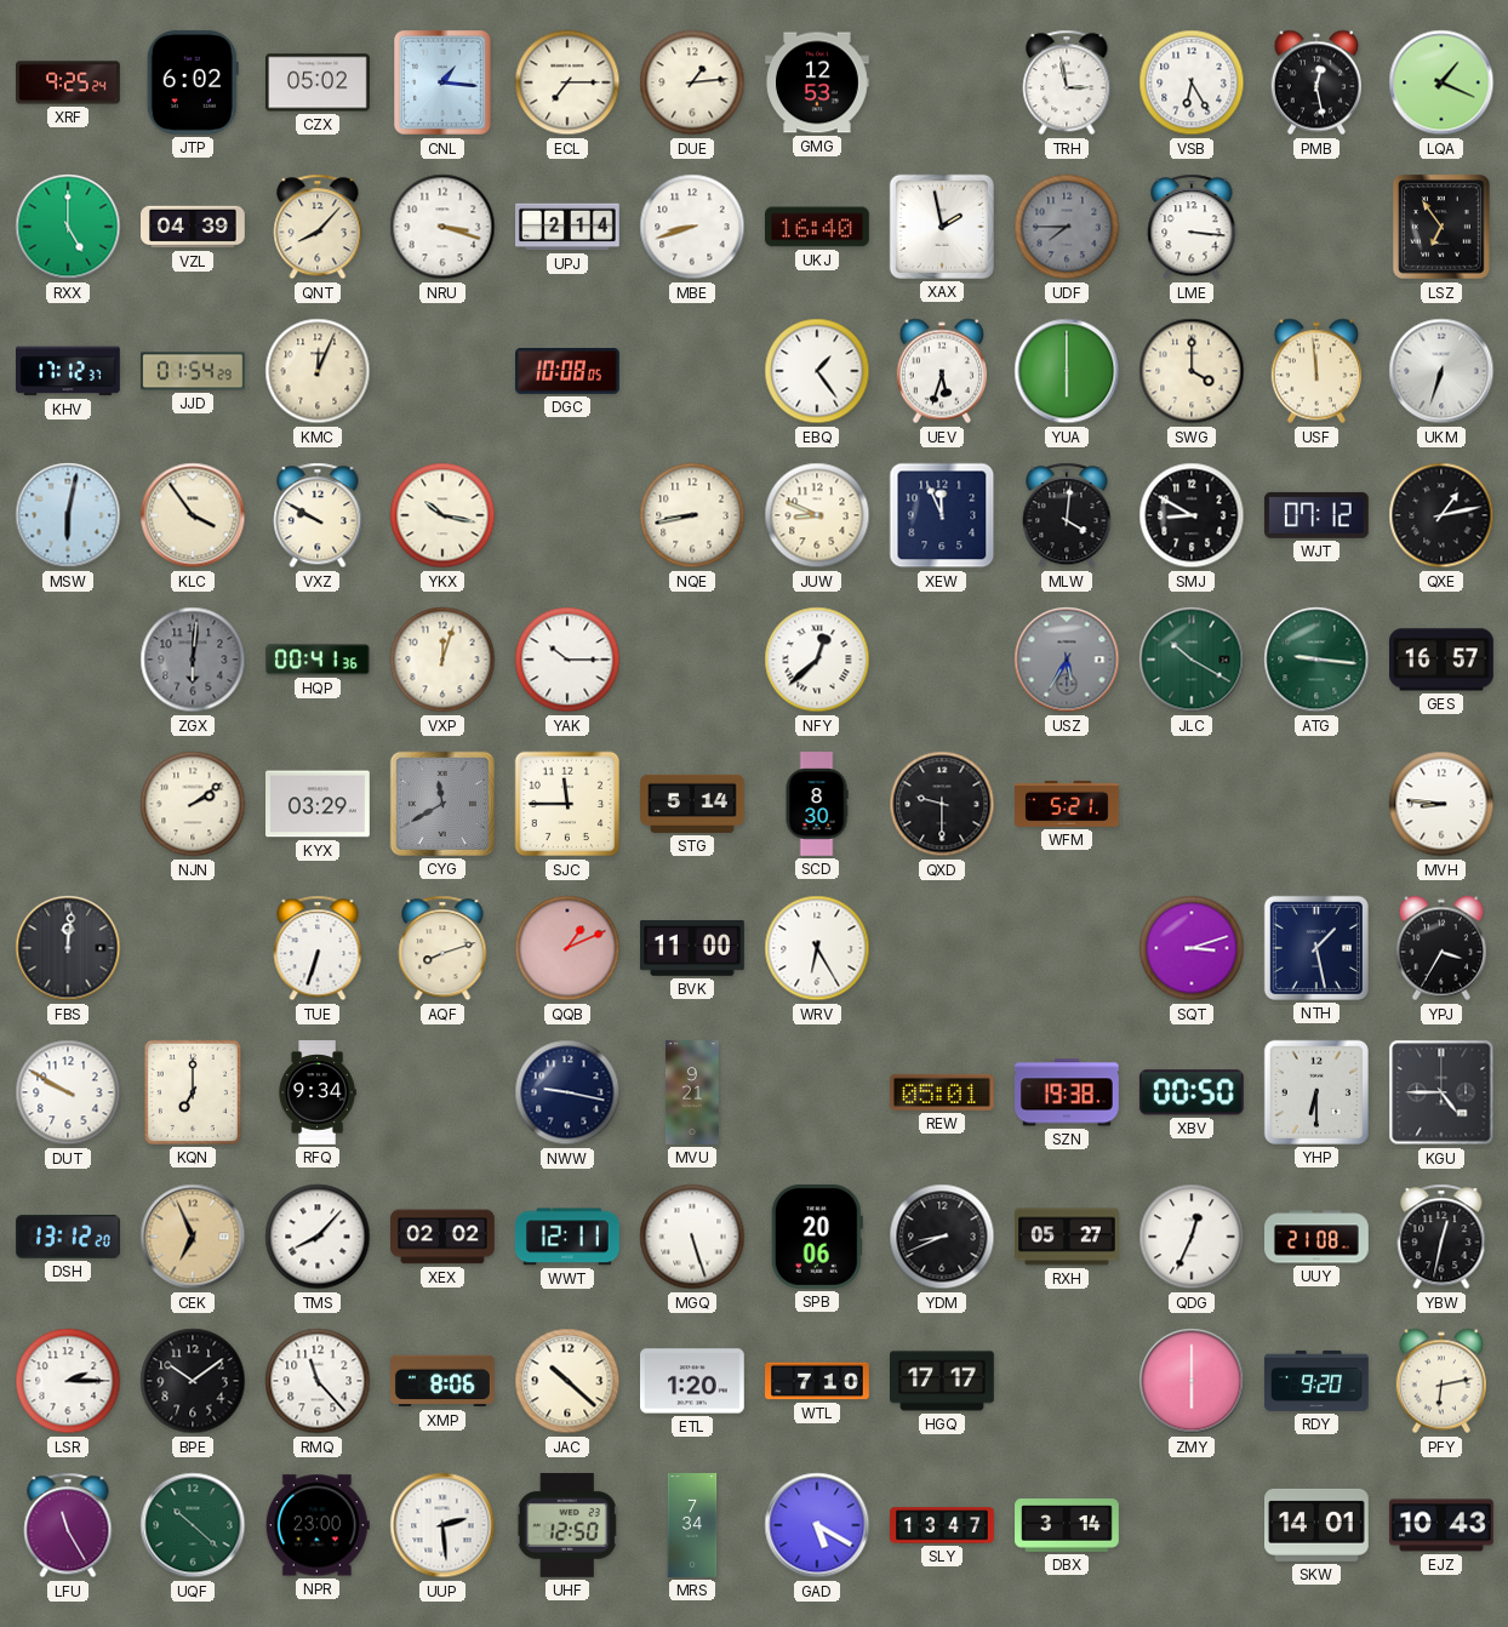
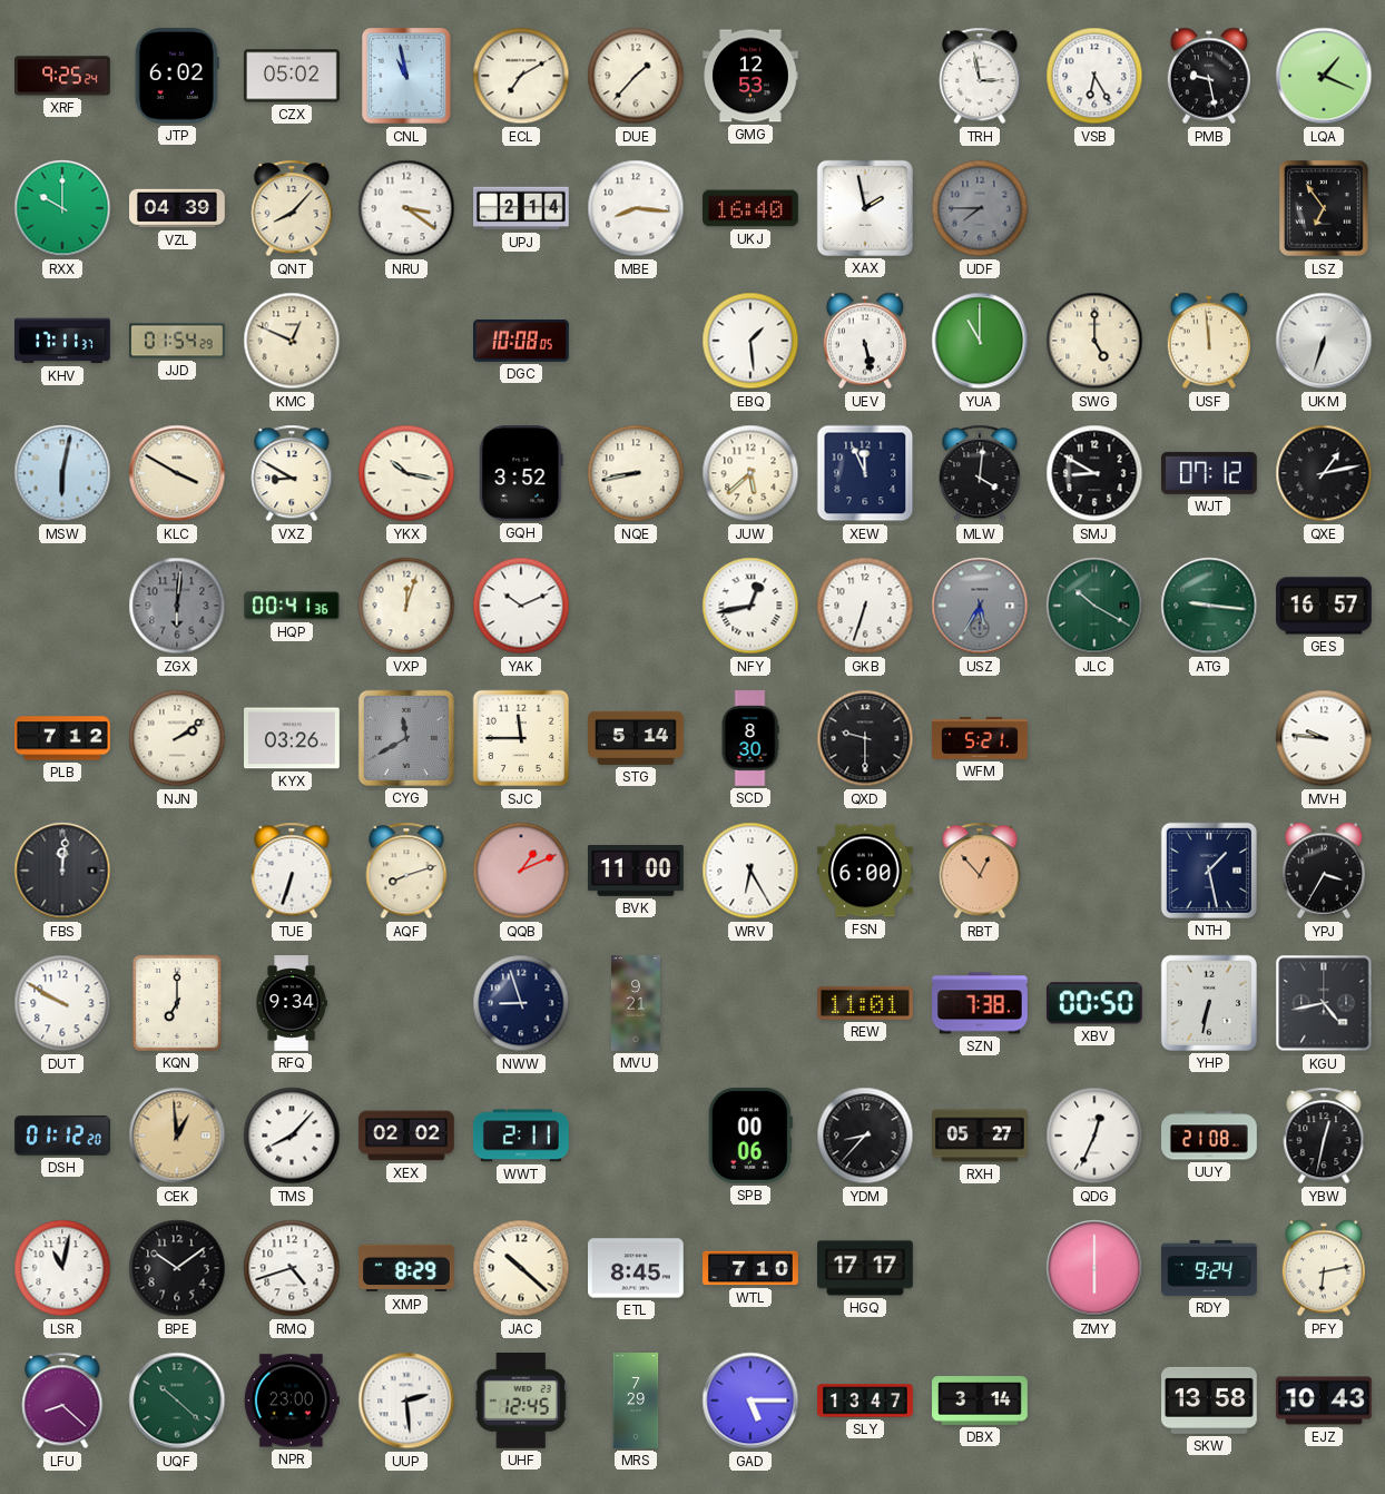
CNL: 1:16 -> 10:58
ECL: 7:15 -> 7:10
DUE: 1:14 -> 1:37
PMB: 12:28 -> 9:28
RXX: 5:00 -> 10:00
NRU: 3:18 -> 3:21
MBE: 8:42 -> 8:16
LME: 3:16 -> none
KHV: 17:12 -> 17:11
KMC: 12:04 -> 12:49
EBQ: 1:24 -> 1:29
UEV: 5:33 -> 5:28
YUA: 6:00 -> 11:00
SWG: 4:00 -> 5:00
KLC: 3:54 -> 3:50
VXZ: 9:50 -> 8:50
GQH: none -> 3:52
JUW: 8:49 -> 5:38
YAK: 10:15 -> 10:11
NFY: 12:38 -> 12:43
GKB: none -> 6:33
PLB: none -> 7:12
KYX: 03:29 -> 03:26
MVH: 8:46 -> 9:46
FSN: none -> 6:00
RBT: none -> 12:53
SQT: 3:12 -> none
NWW: 9:17 -> 8:57
REW: 05:01 -> 11:01
SZN: 19:38 -> 7:38
YHP: 6:30 -> 6:32
KGU: 4:45 -> 4:43
DSH: 13:12 -> 01:12
CEK: 6:56 -> 12:59
WWT: 12:11 -> 2:11
MGQ: 5:27 -> none
SPB: 20:06 -> 00:06
YDM: 8:41 -> 8:37
LSR: 2:15 -> 11:02
RMQ: 11:23 -> 4:42
XMP: 8:06 -> 8:29
ETL: 1:20 -> 8:45
RDY: 9:20 -> 9:24
LFU: 11:25 -> 8:22
UHF: 12:50 -> 12:45
MRS: 7:34 -> 7:29
GAD: 5:20 -> 5:15
SKW: 14:01 -> 13:58
